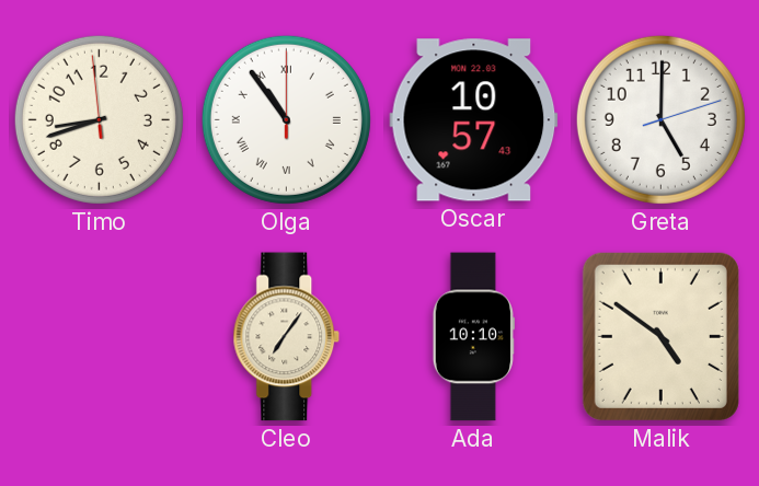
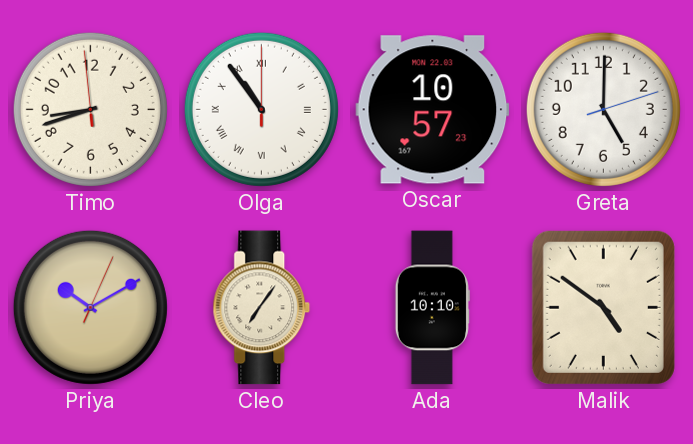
Oscar: 10:57:43 -> 10:57:23
Priya: none -> 10:10
